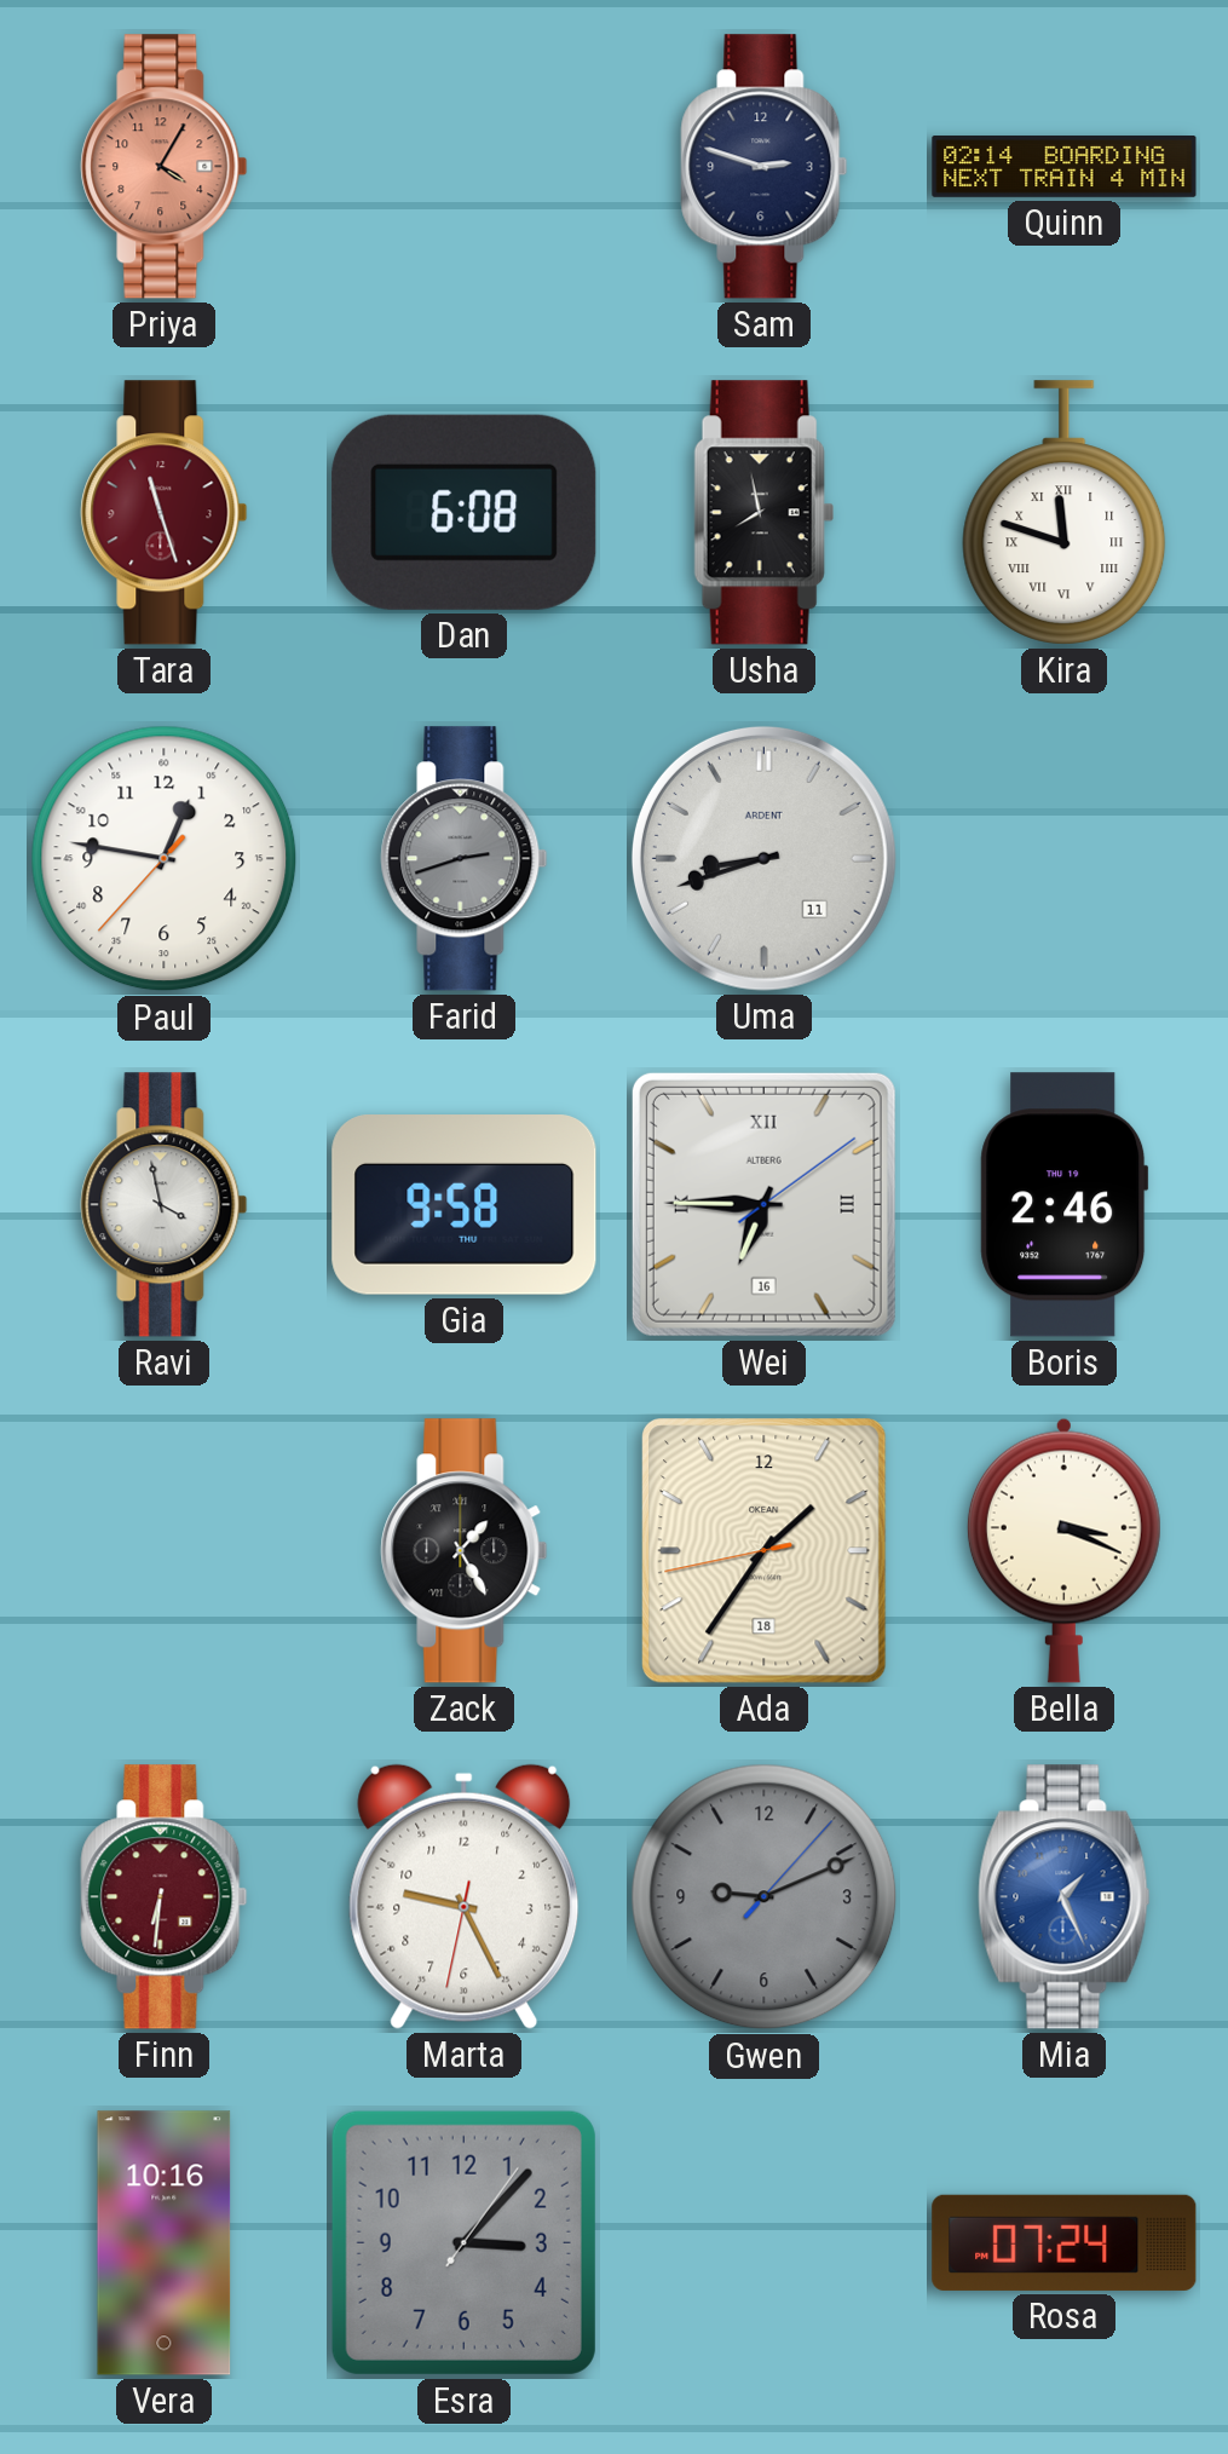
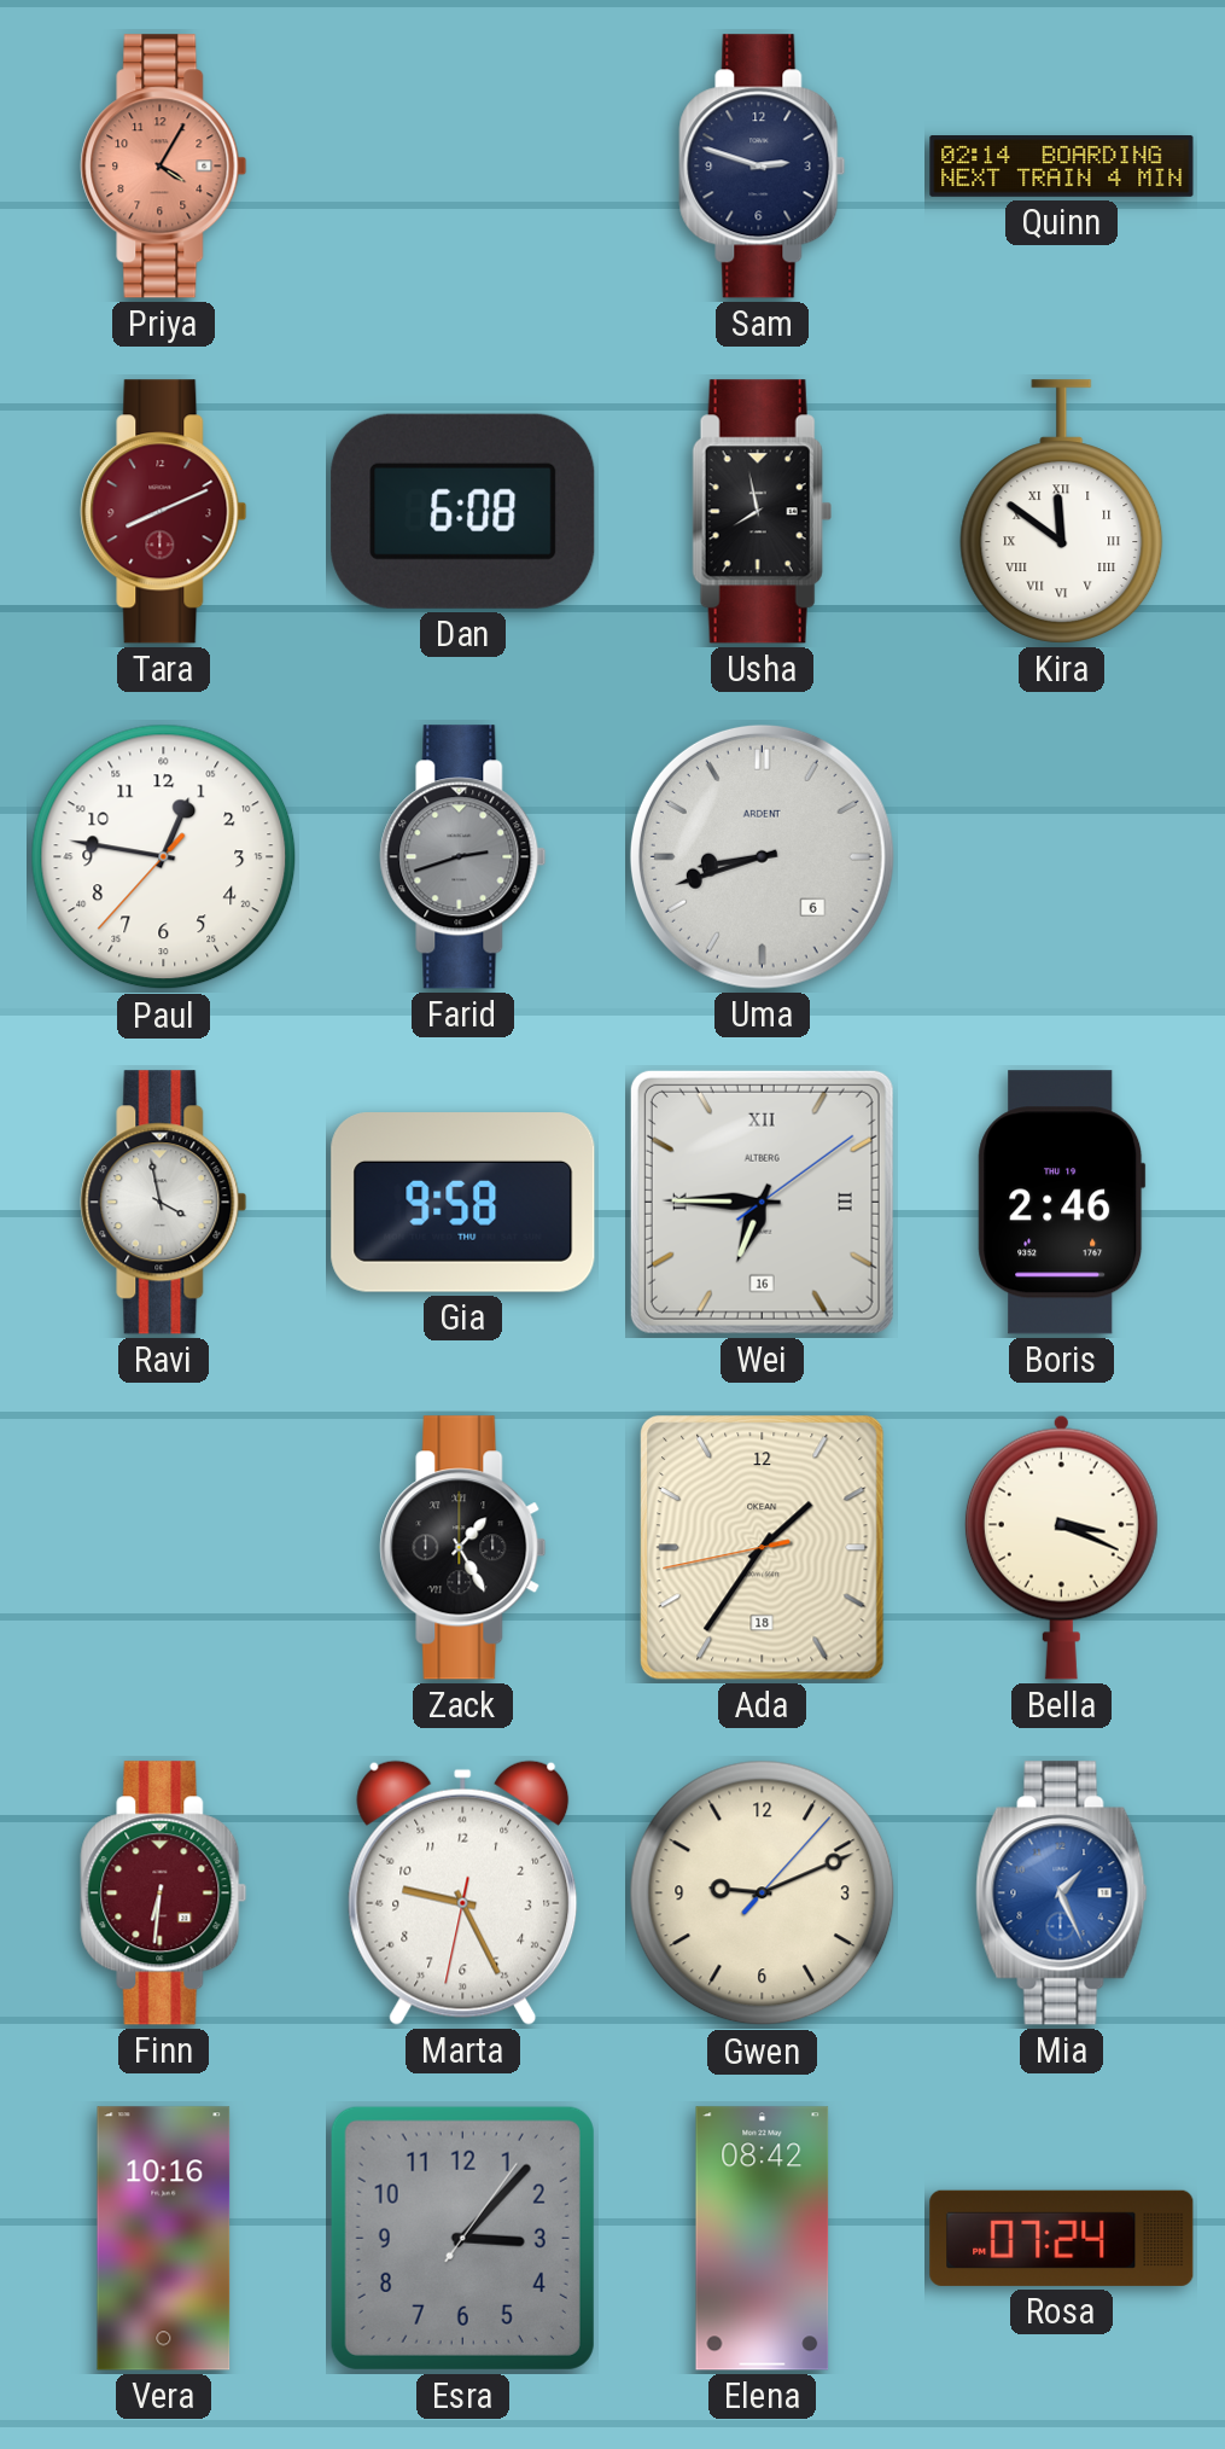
Tara: 11:27 -> 8:11
Kira: 11:48 -> 11:51
Uma date: 11 -> 6
Gwen dial: grey -> cream
Elena: none -> 08:42
